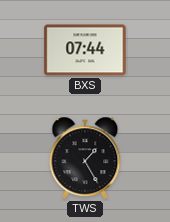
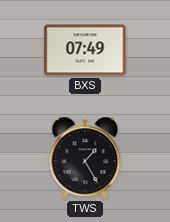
BXS: 07:44 -> 07:49
